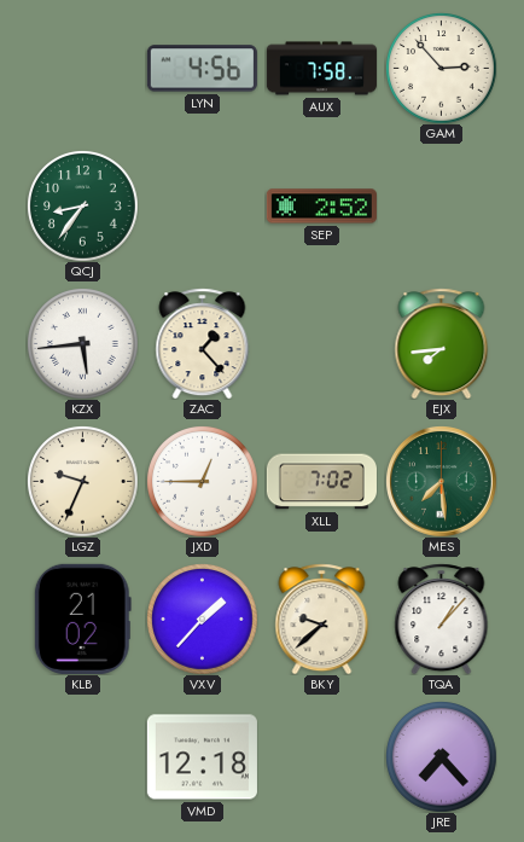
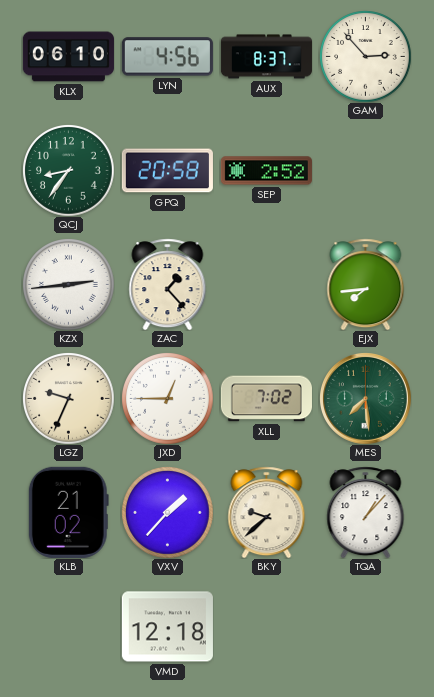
KLX: none -> 06:10
AUX: 7:58 -> 8:37
GPQ: none -> 20:58
KZX: 5:44 -> 2:44
JRE: 7:23 -> none
